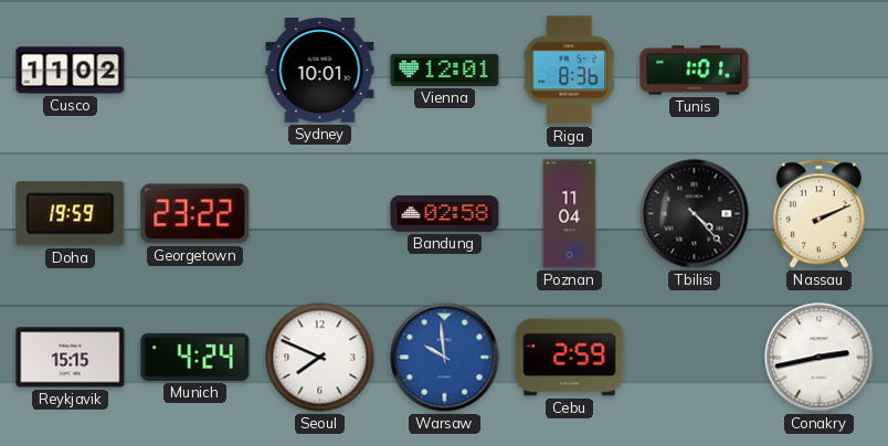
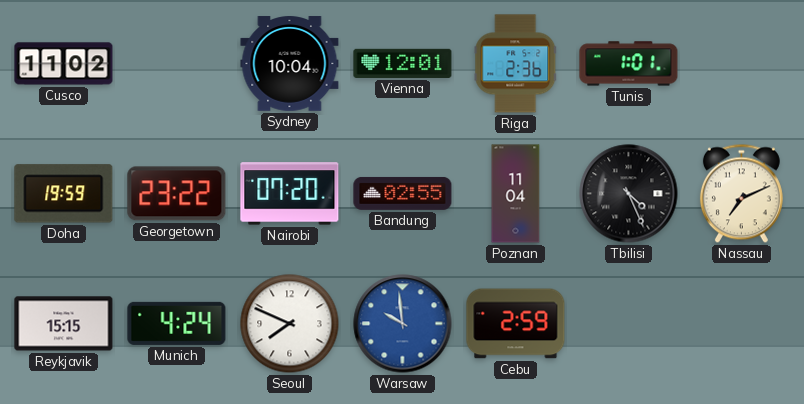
Sydney: 10:01 -> 10:04
Riga: 8:36 -> 2:36
Nairobi: none -> 07:20
Bandung: 02:58 -> 02:55
Tbilisi: 4:23 -> 4:26
Nassau: 2:11 -> 7:11
Conakry: 2:43 -> none
